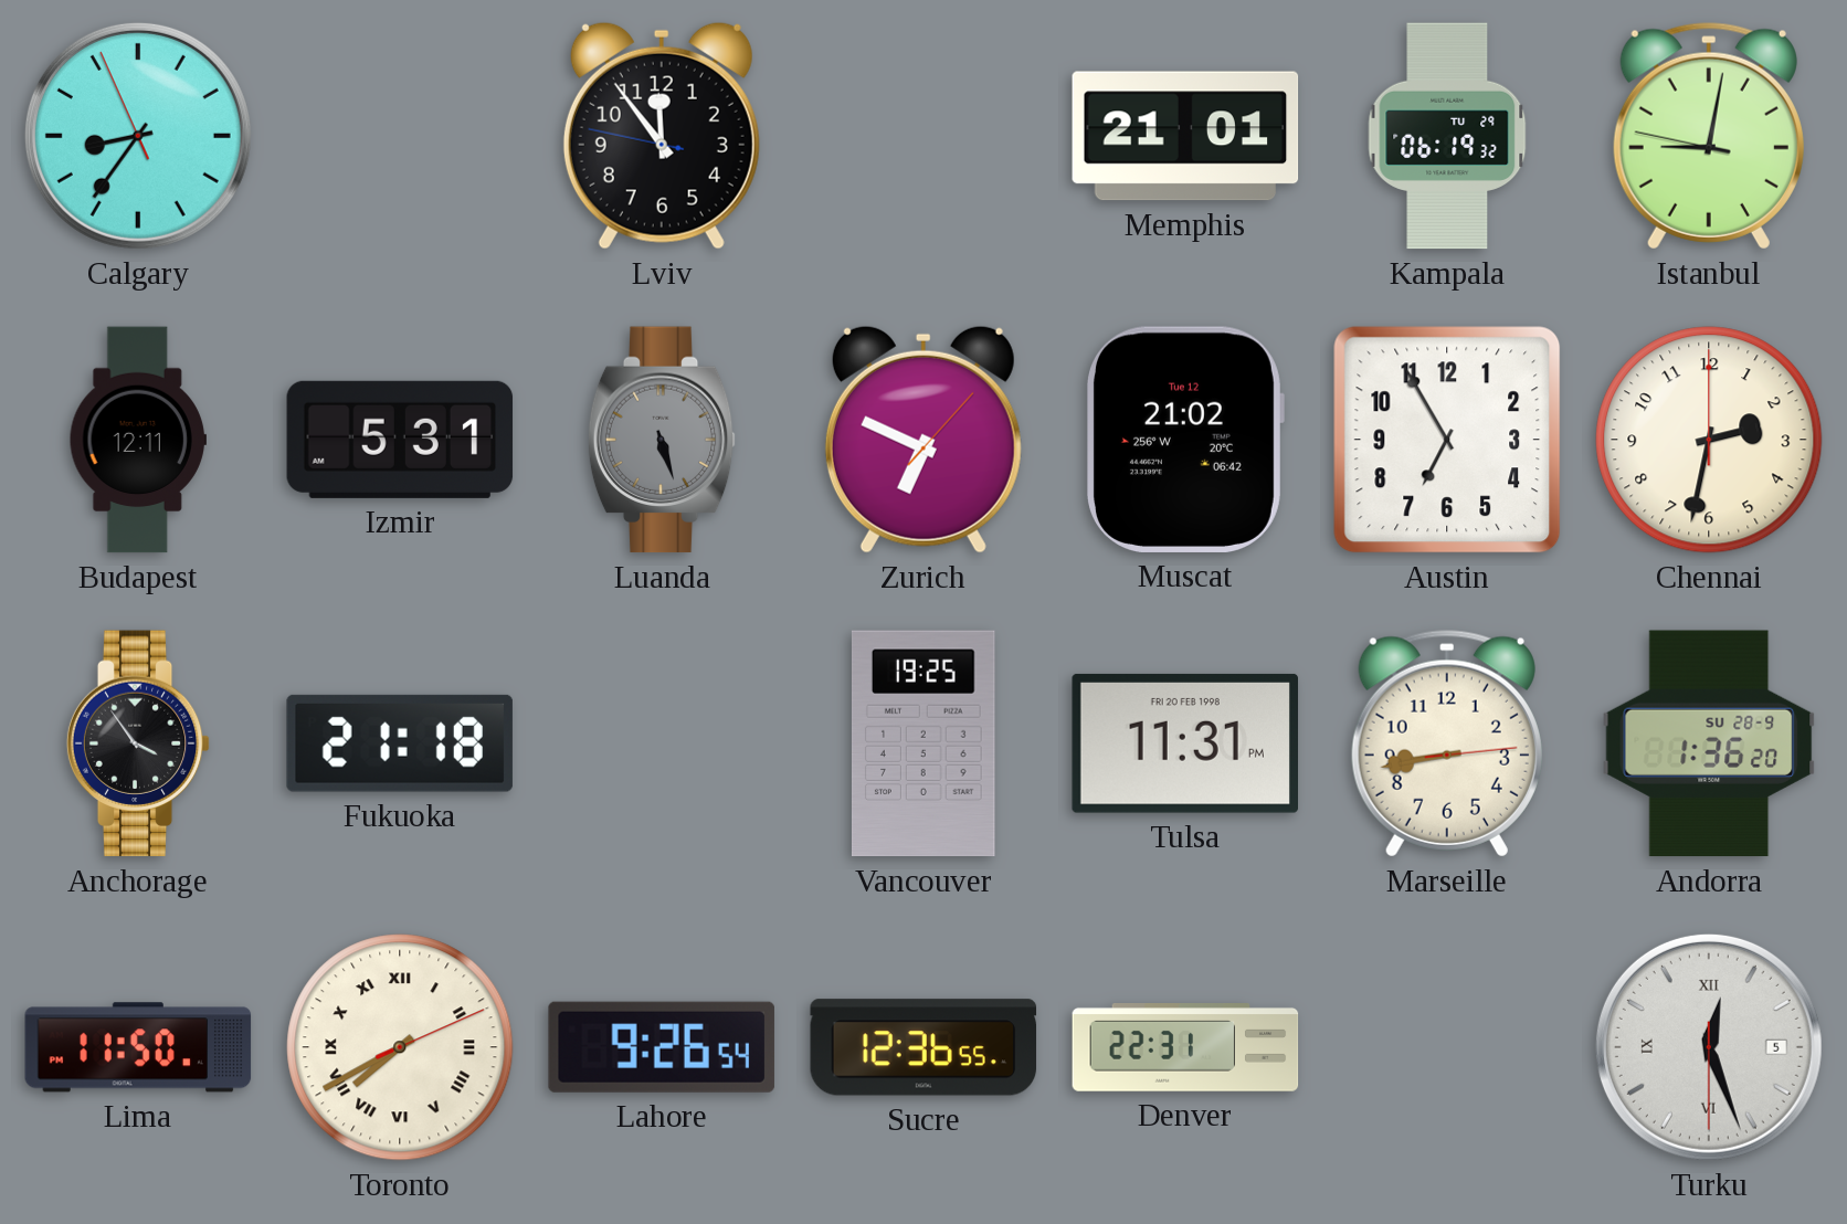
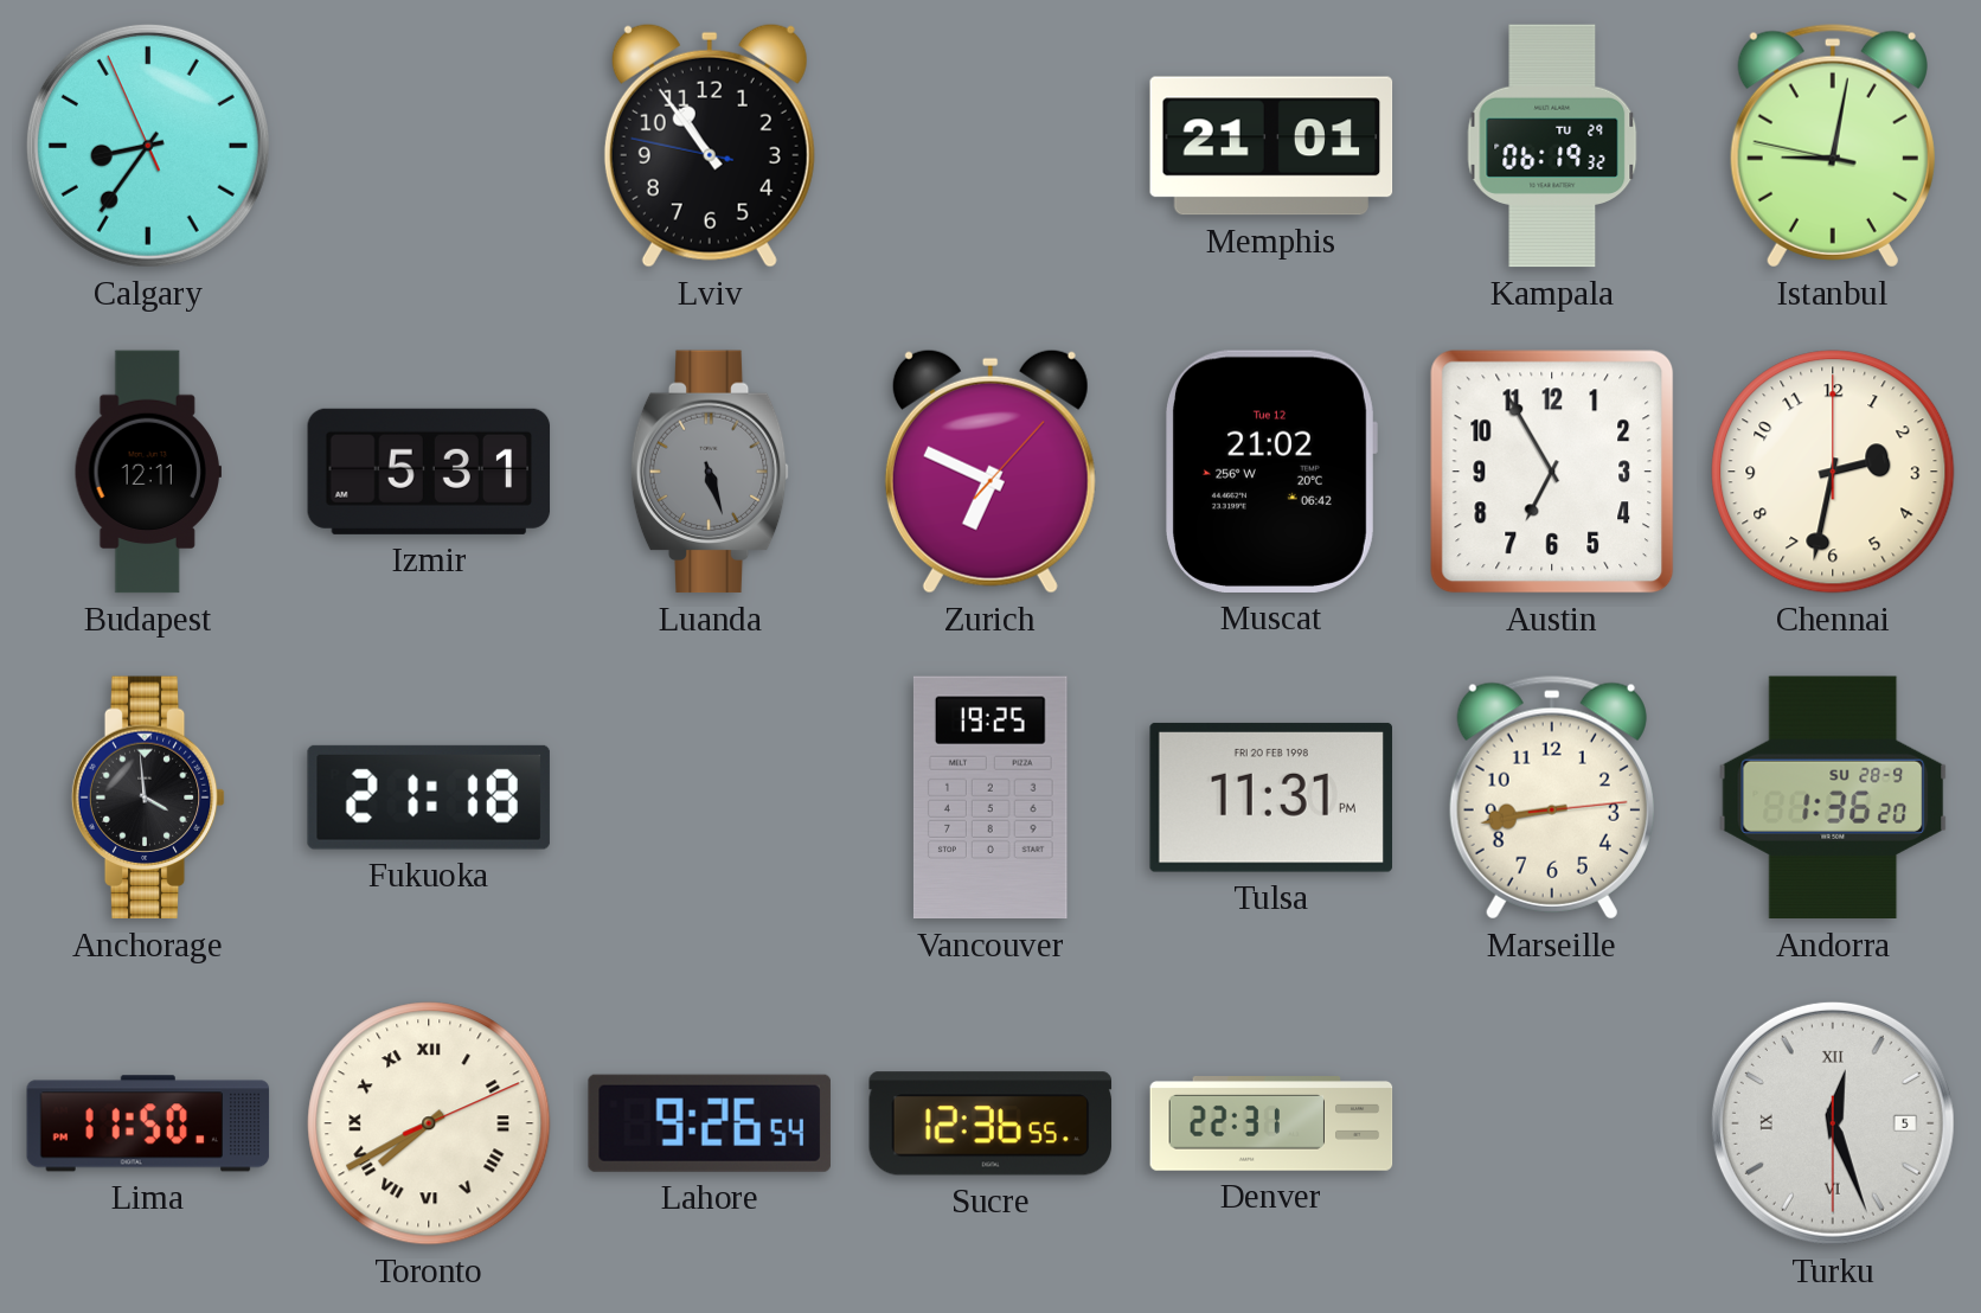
Lviv: 11:53 -> 10:53
Anchorage: 3:54 -> 3:59
